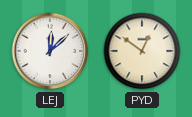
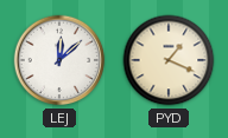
PYD: 12:51 -> 1:19
